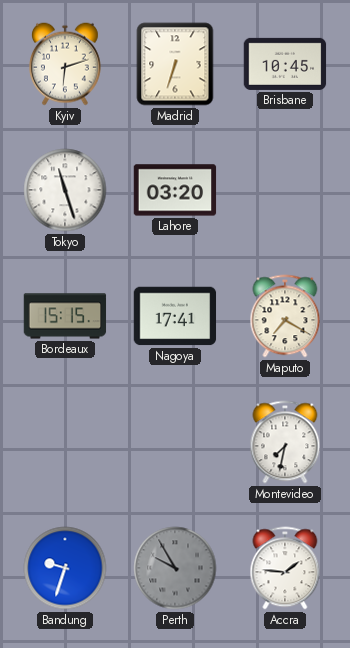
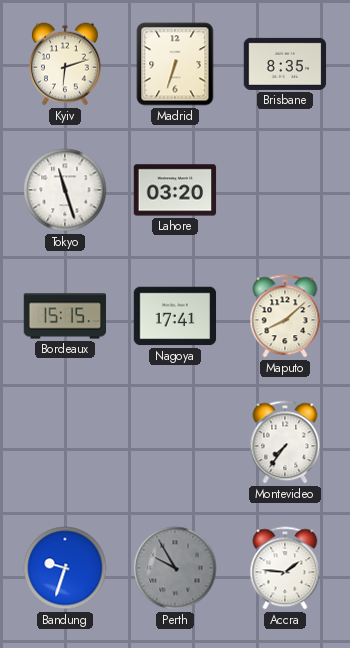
Brisbane: 10:45 -> 8:35
Maputo: 7:20 -> 8:08
Montevideo: 7:32 -> 7:36
